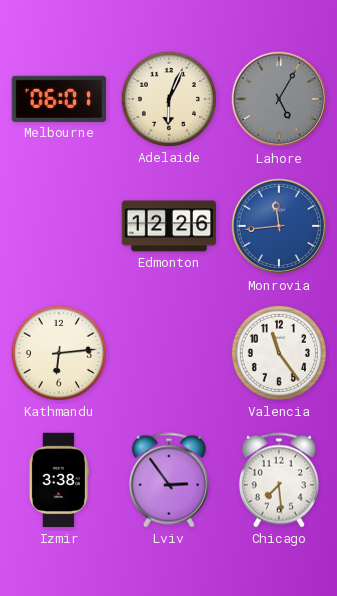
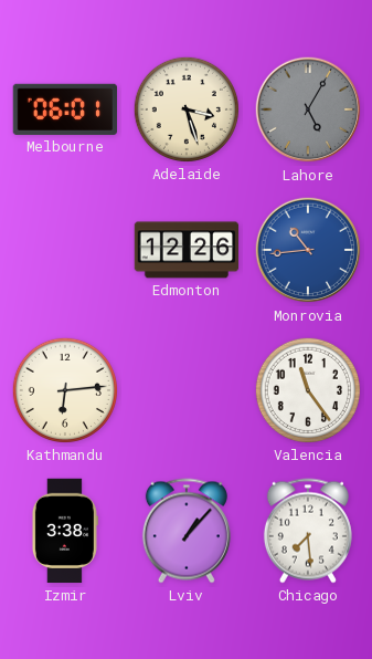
Adelaide: 6:04 -> 3:27
Monrovia: 11:44 -> 10:44
Lviv: 2:54 -> 1:07
